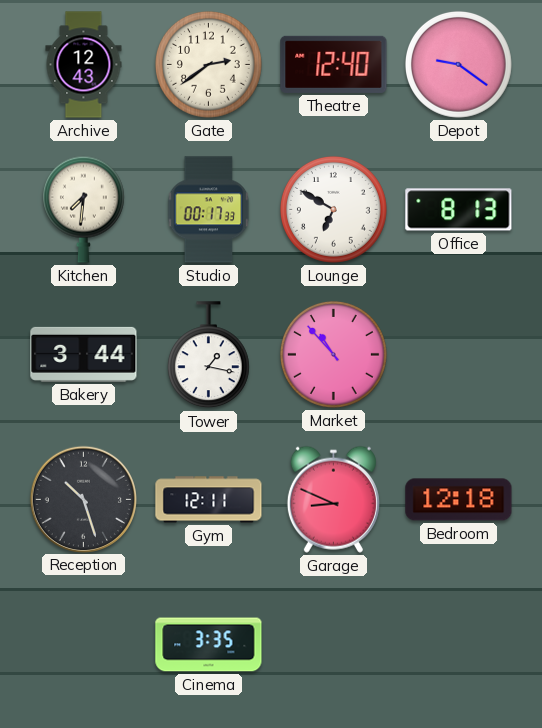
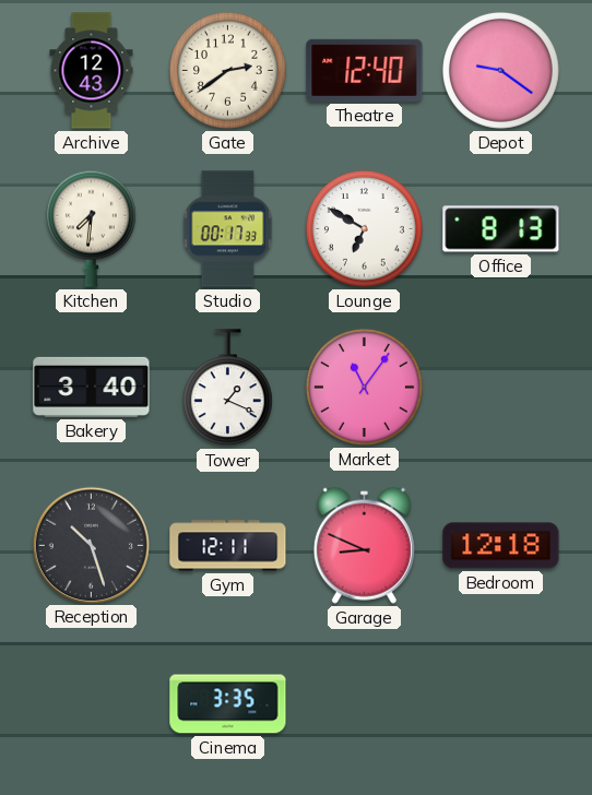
Bakery: 3:44 -> 3:40
Tower: 1:17 -> 1:19
Market: 10:53 -> 11:06
